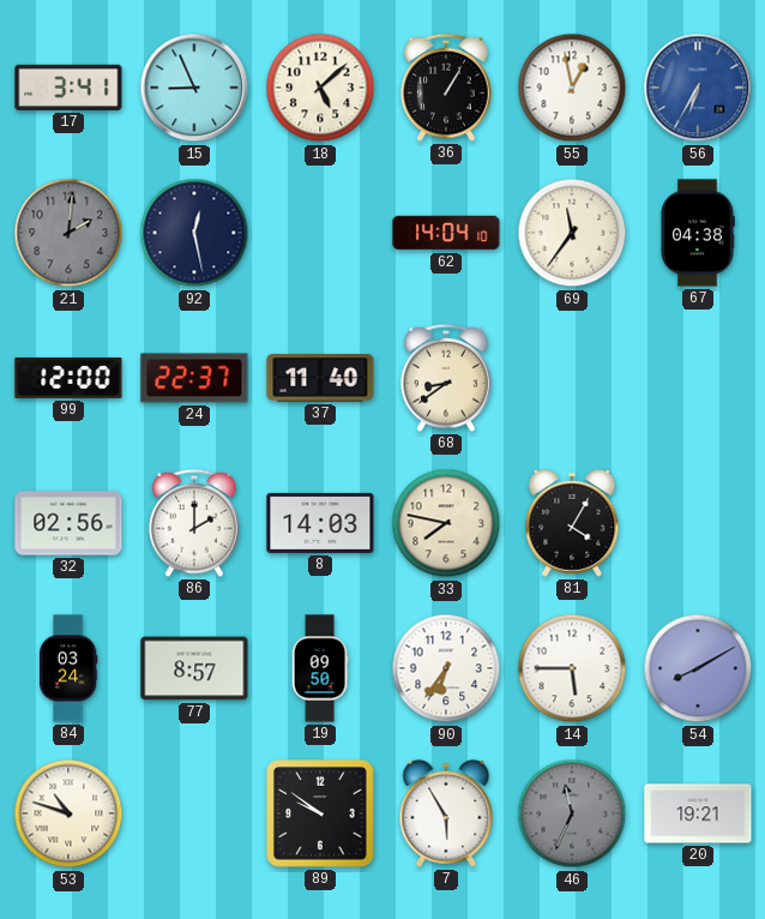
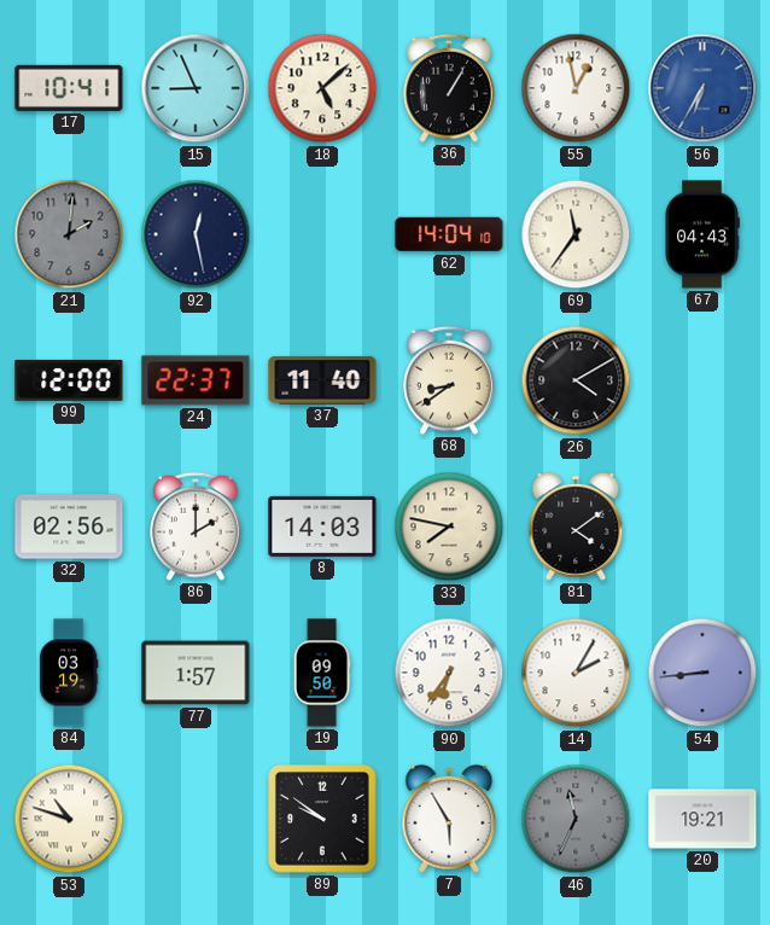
17: 3:41 -> 10:41
67: 04:38 -> 04:43
26: none -> 4:10
81: 4:05 -> 4:09
84: 03:24 -> 03:19
77: 8:57 -> 1:57
14: 5:45 -> 2:05
54: 8:10 -> 8:44
